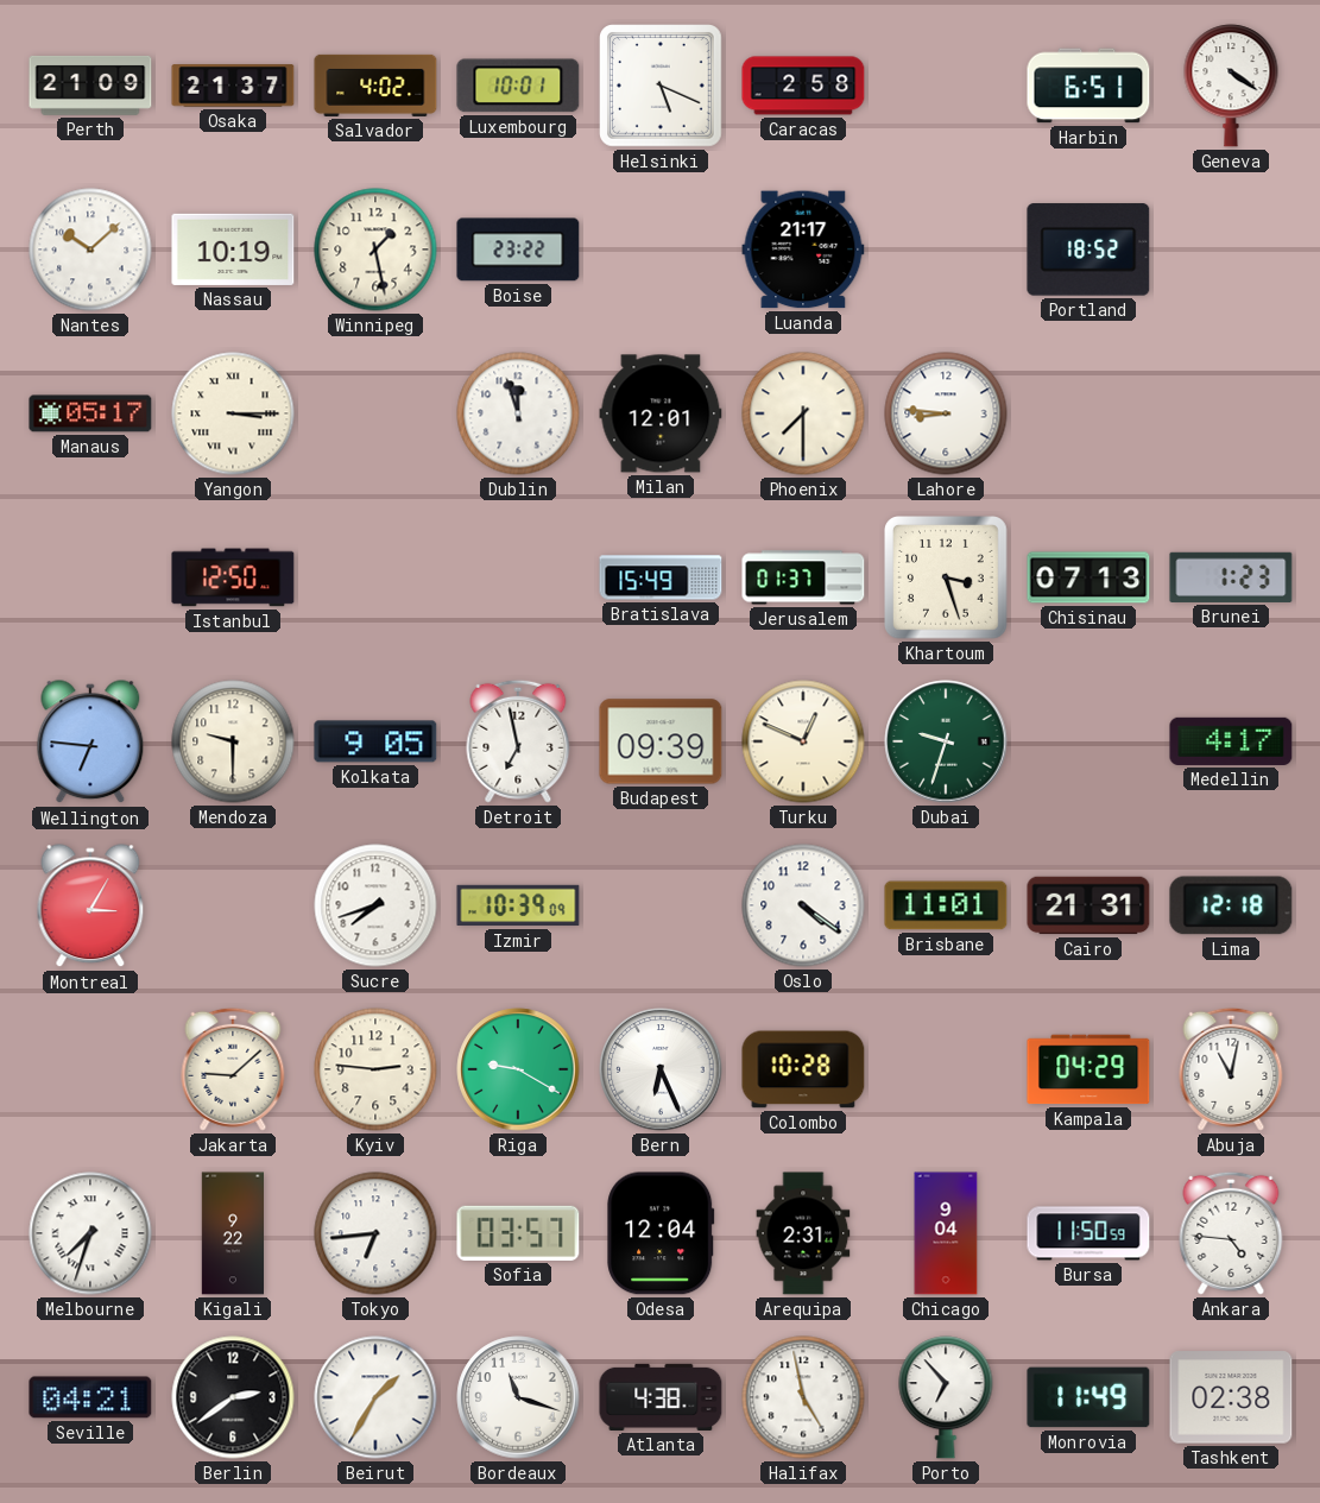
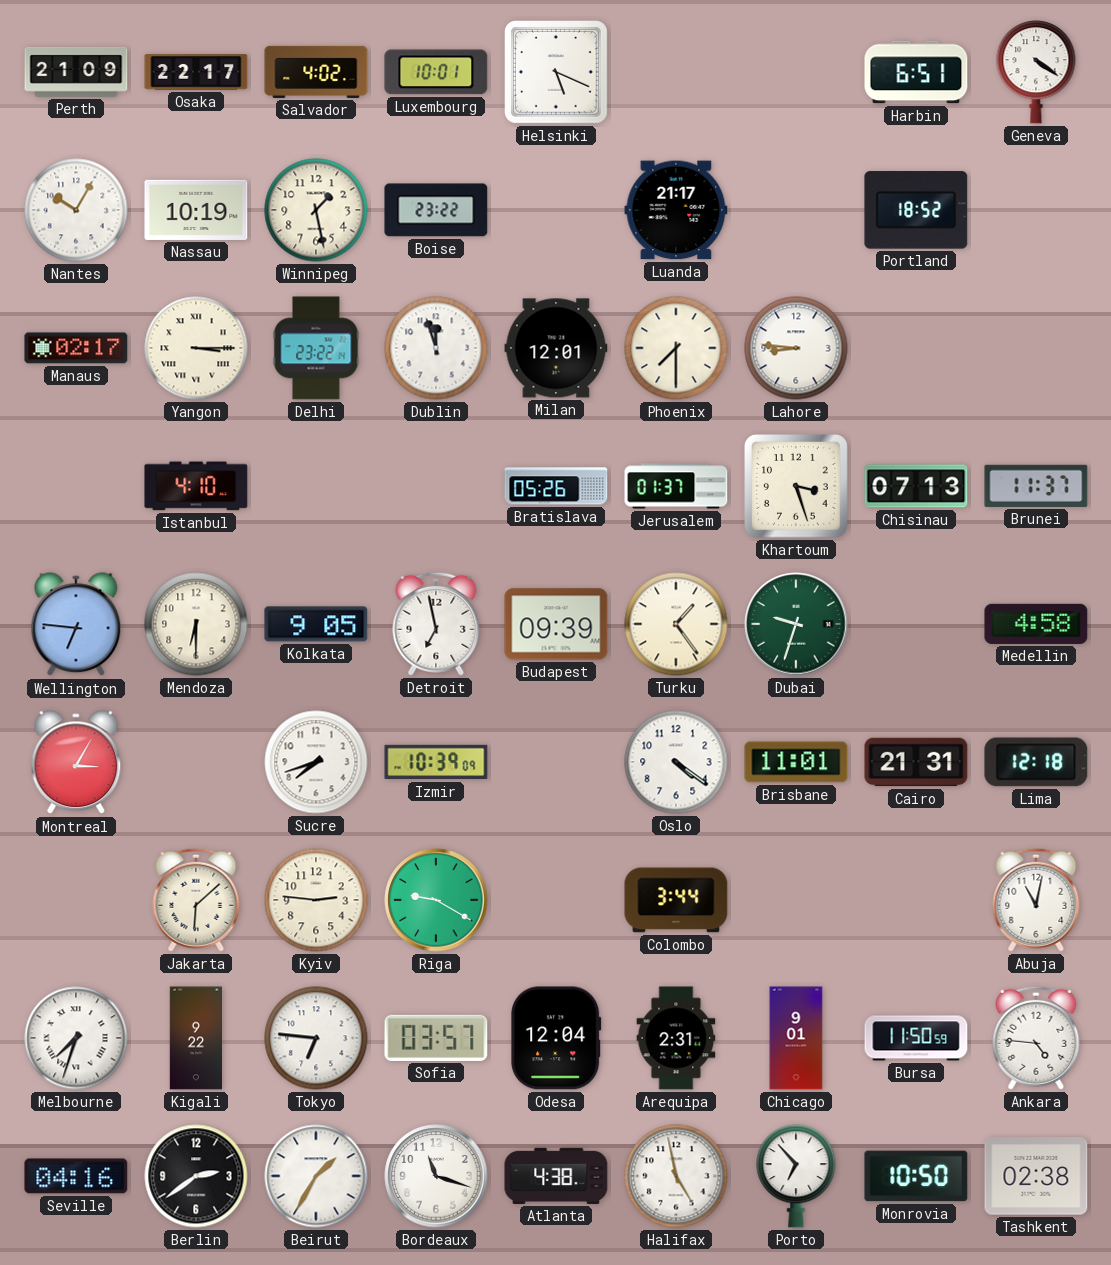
Osaka: 21:37 -> 22:17
Caracas: 2:58 -> none
Nantes: 10:08 -> 10:05
Manaus: 05:17 -> 02:17
Delhi: none -> 23:22
Istanbul: 12:50 -> 4:10
Bratislava: 15:49 -> 05:26
Brunei: 1:23 -> 11:37
Mendoza: 9:30 -> 6:30
Turku: 12:49 -> 1:24
Medellin: 4:17 -> 4:58
Jakarta: 9:08 -> 6:08
Bern: 6:26 -> none
Colombo: 10:28 -> 3:44
Kampala: 04:29 -> none
Tokyo: 6:44 -> 6:46
Chicago: 9:04 -> 9:01
Seville: 04:21 -> 04:16
Monrovia: 11:49 -> 10:50
